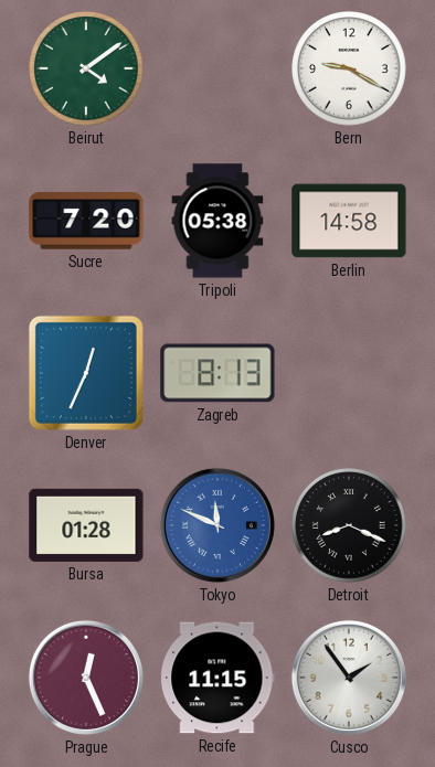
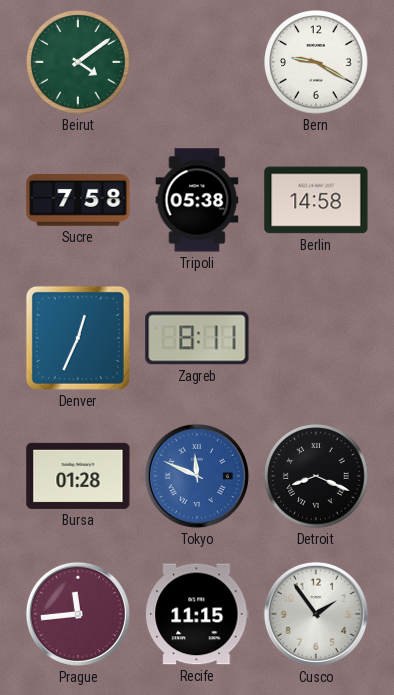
Sucre: 7:20 -> 7:58
Zagreb: 8:13 -> 8:11
Prague: 12:26 -> 11:44
